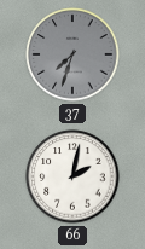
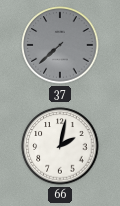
37: 7:33 -> 7:38
